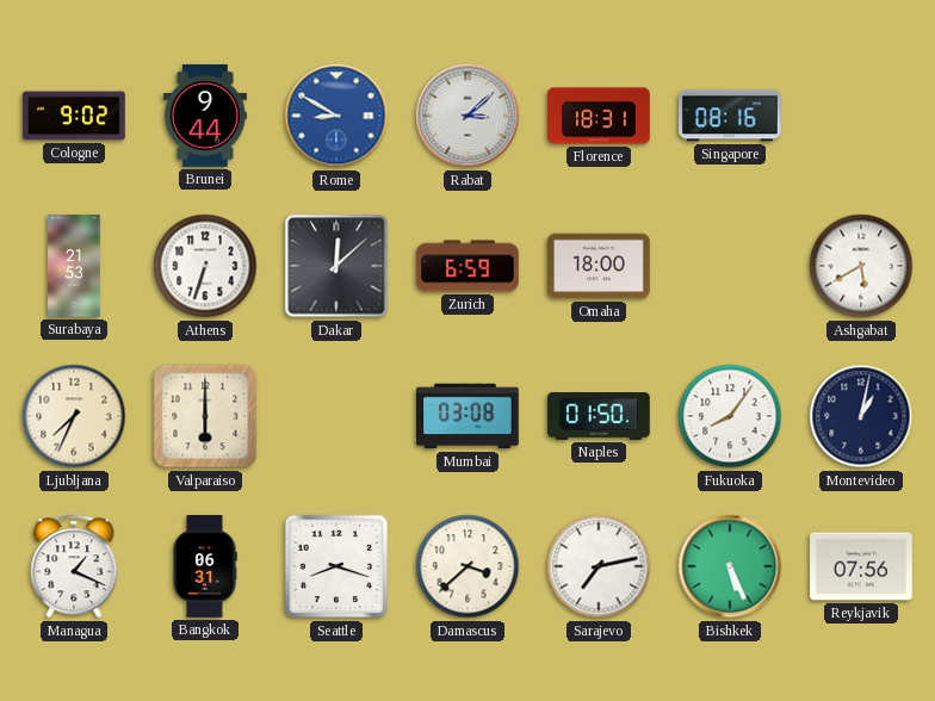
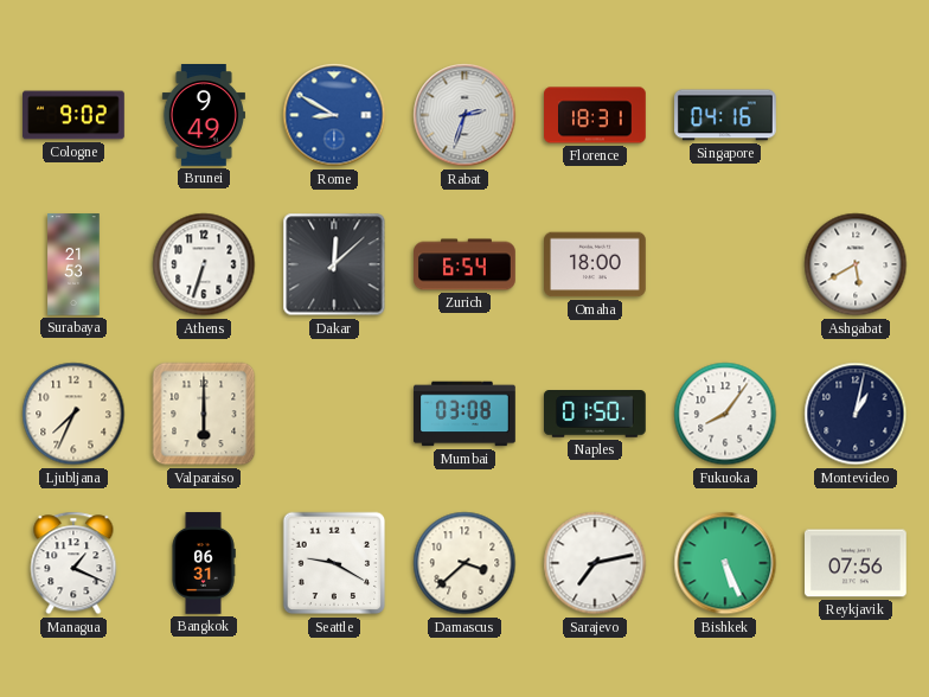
Brunei: 9:44 -> 9:49
Rabat: 3:08 -> 2:33
Singapore: 08:16 -> 04:16
Zurich: 6:59 -> 6:54
Seattle: 8:18 -> 9:20
